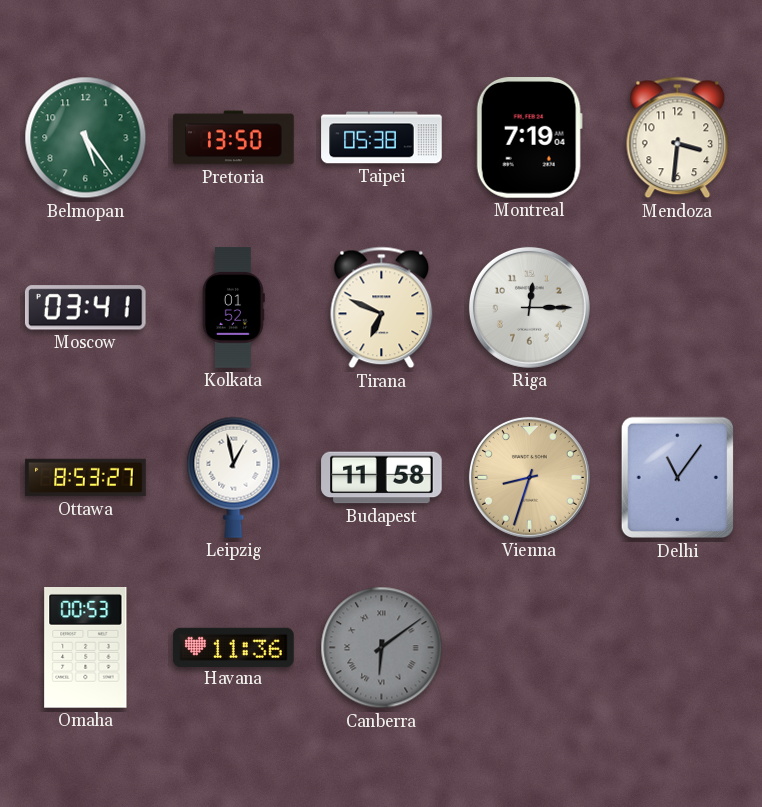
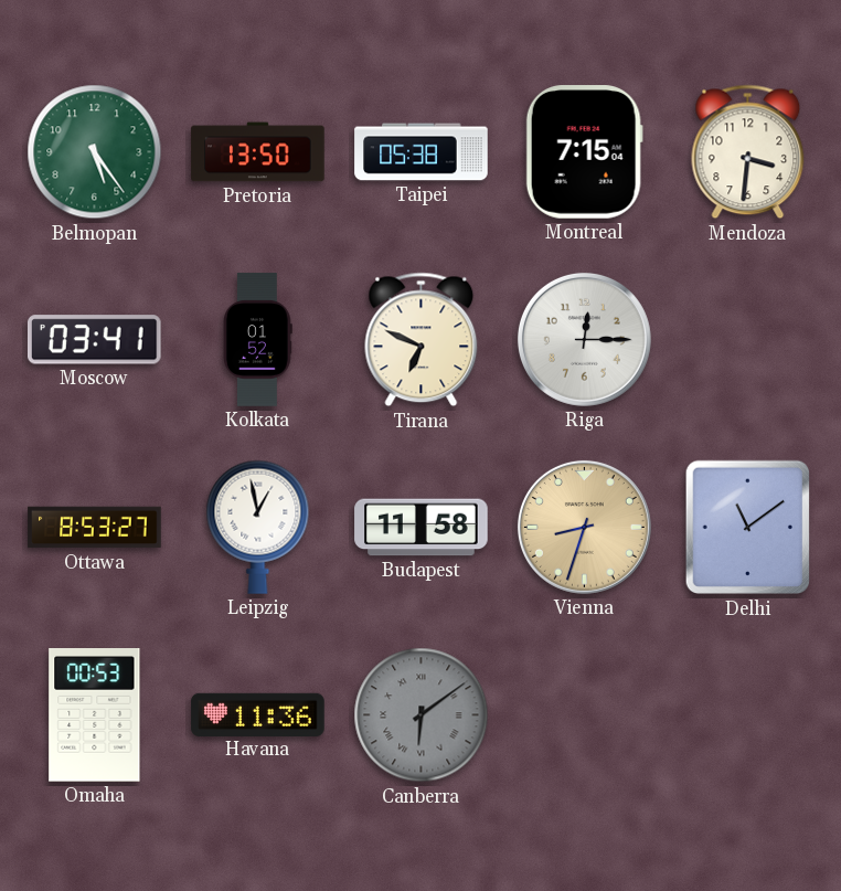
Montreal: 7:19 -> 7:15
Delhi: 11:06 -> 11:09
